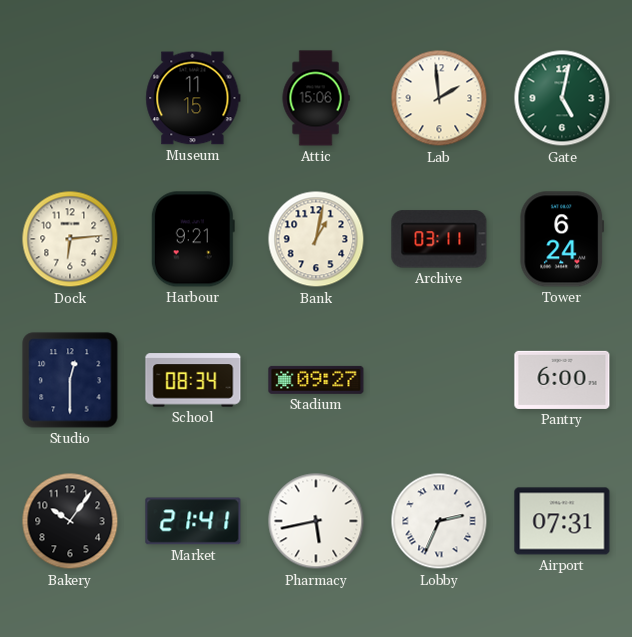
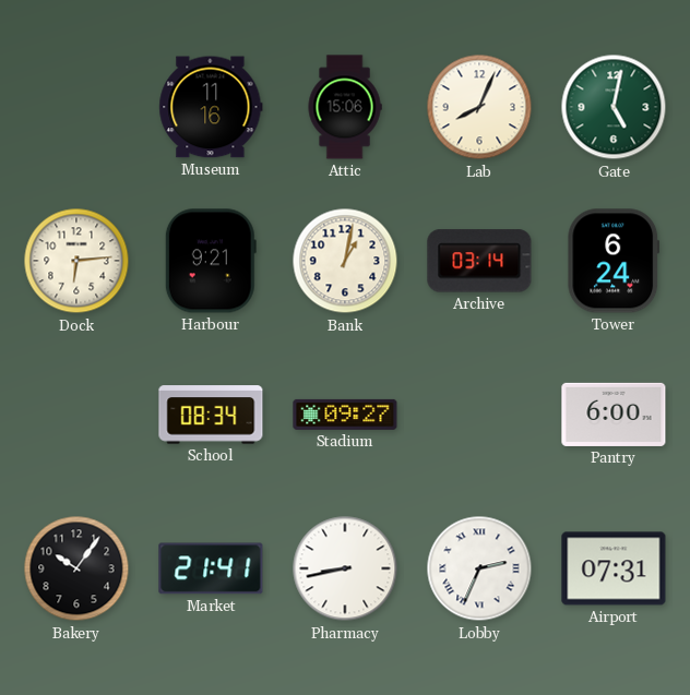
Museum: 11:15 -> 11:16
Lab: 1:59 -> 8:04
Archive: 03:11 -> 03:14
Studio: 12:30 -> none
Pharmacy: 5:43 -> 8:43
